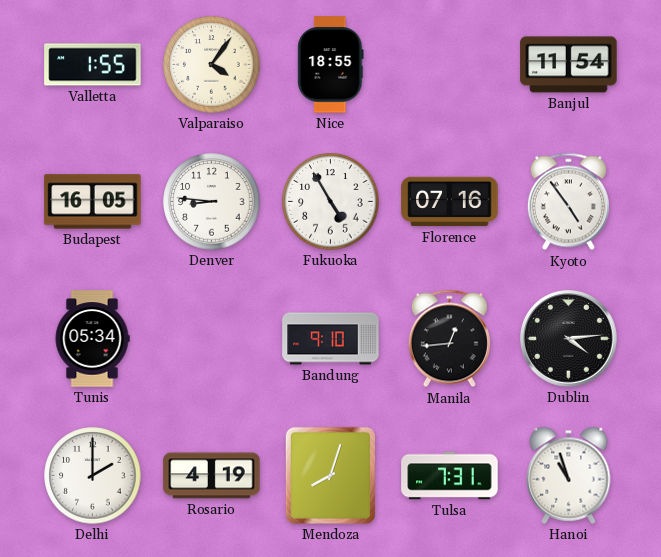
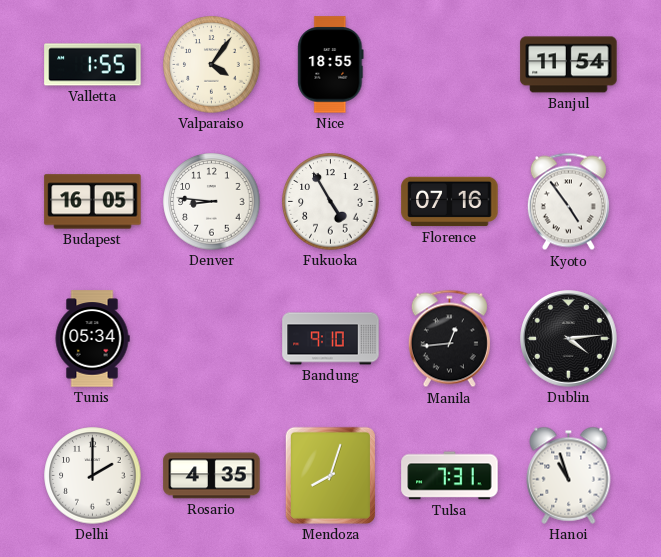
Rosario: 4:19 -> 4:35
